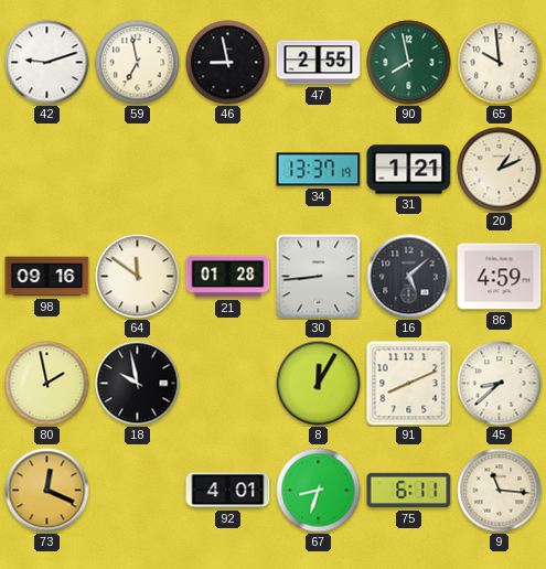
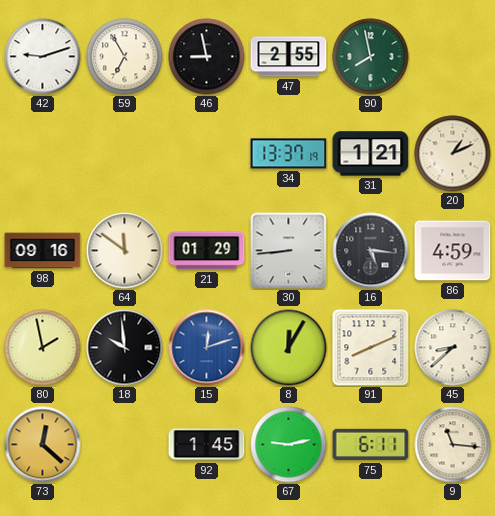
59: 6:58 -> 6:55
65: 9:59 -> none
21: 01:28 -> 01:29
16: 5:08 -> 5:16
18: 9:58 -> 9:59
15: none -> 12:12
73: 12:19 -> 12:22
92: 4:01 -> 1:45
67: 8:33 -> 9:13
